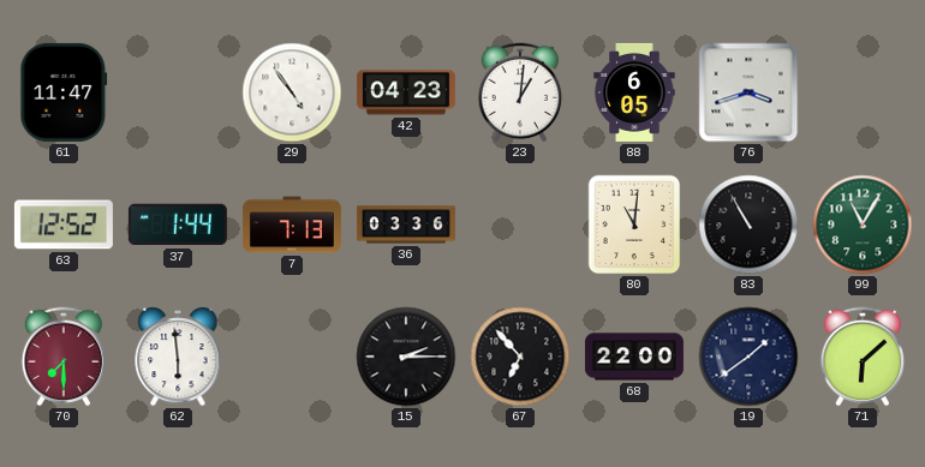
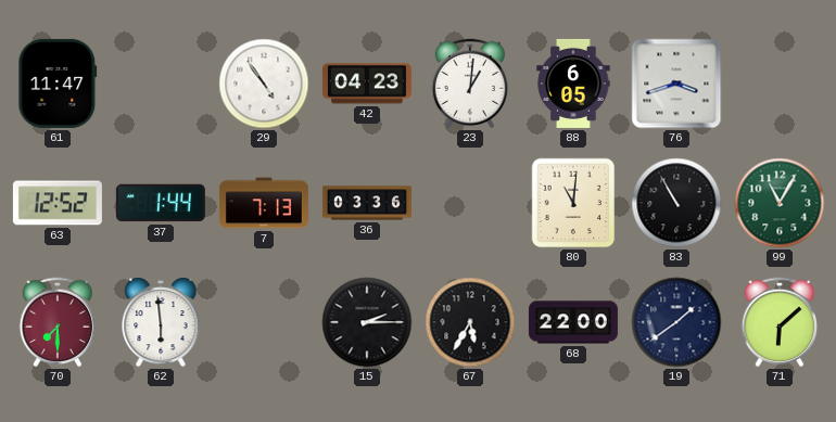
67: 6:53 -> 5:35
